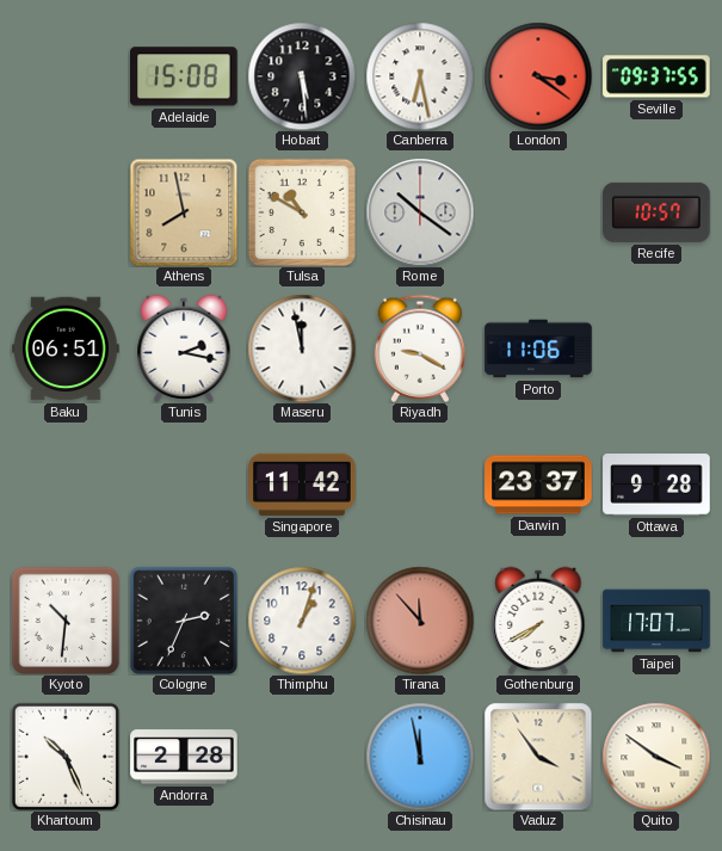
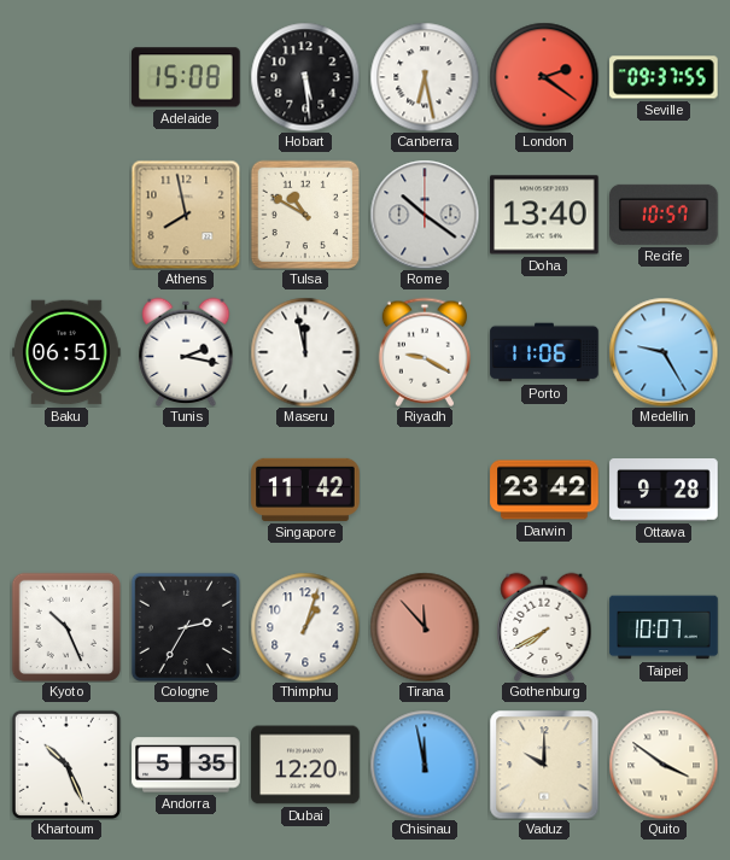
London: 3:21 -> 2:21
Doha: none -> 13:40
Medellin: none -> 9:25
Darwin: 23:37 -> 23:42
Kyoto: 10:31 -> 10:26
Cologne: 2:34 -> 2:35
Taipei: 17:07 -> 10:07
Andorra: 2:28 -> 5:35
Dubai: none -> 12:20
Vaduz: 3:54 -> 10:00
